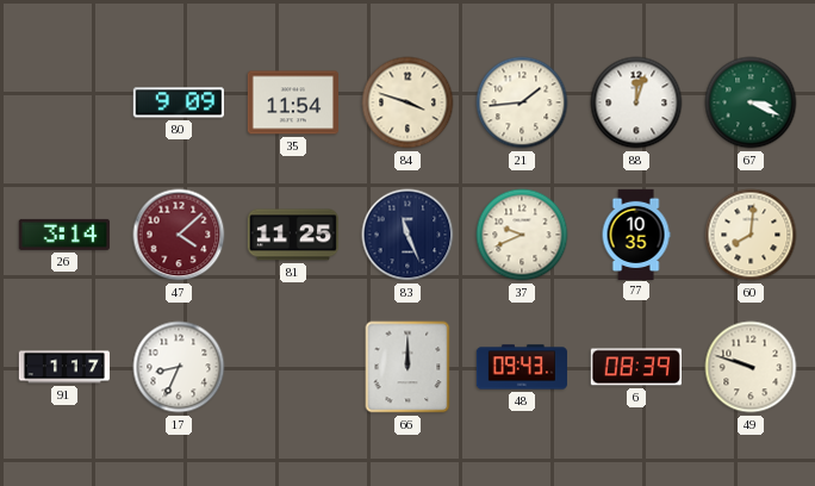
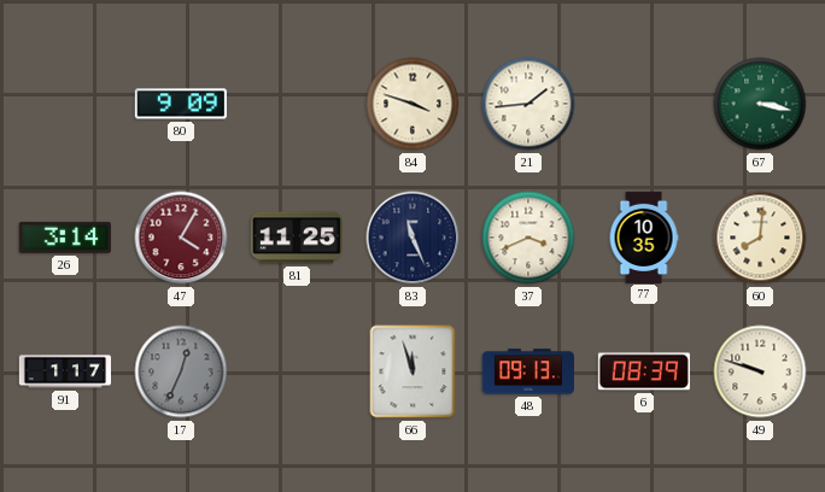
35: 11:54 -> none
88: 12:03 -> none
67: 3:19 -> 3:17
47: 4:08 -> 4:05
37: 9:41 -> 3:41
17: 8:34 -> 12:34
17 dial: white -> grey
66: 12:00 -> 11:57
48: 09:43 -> 09:13
